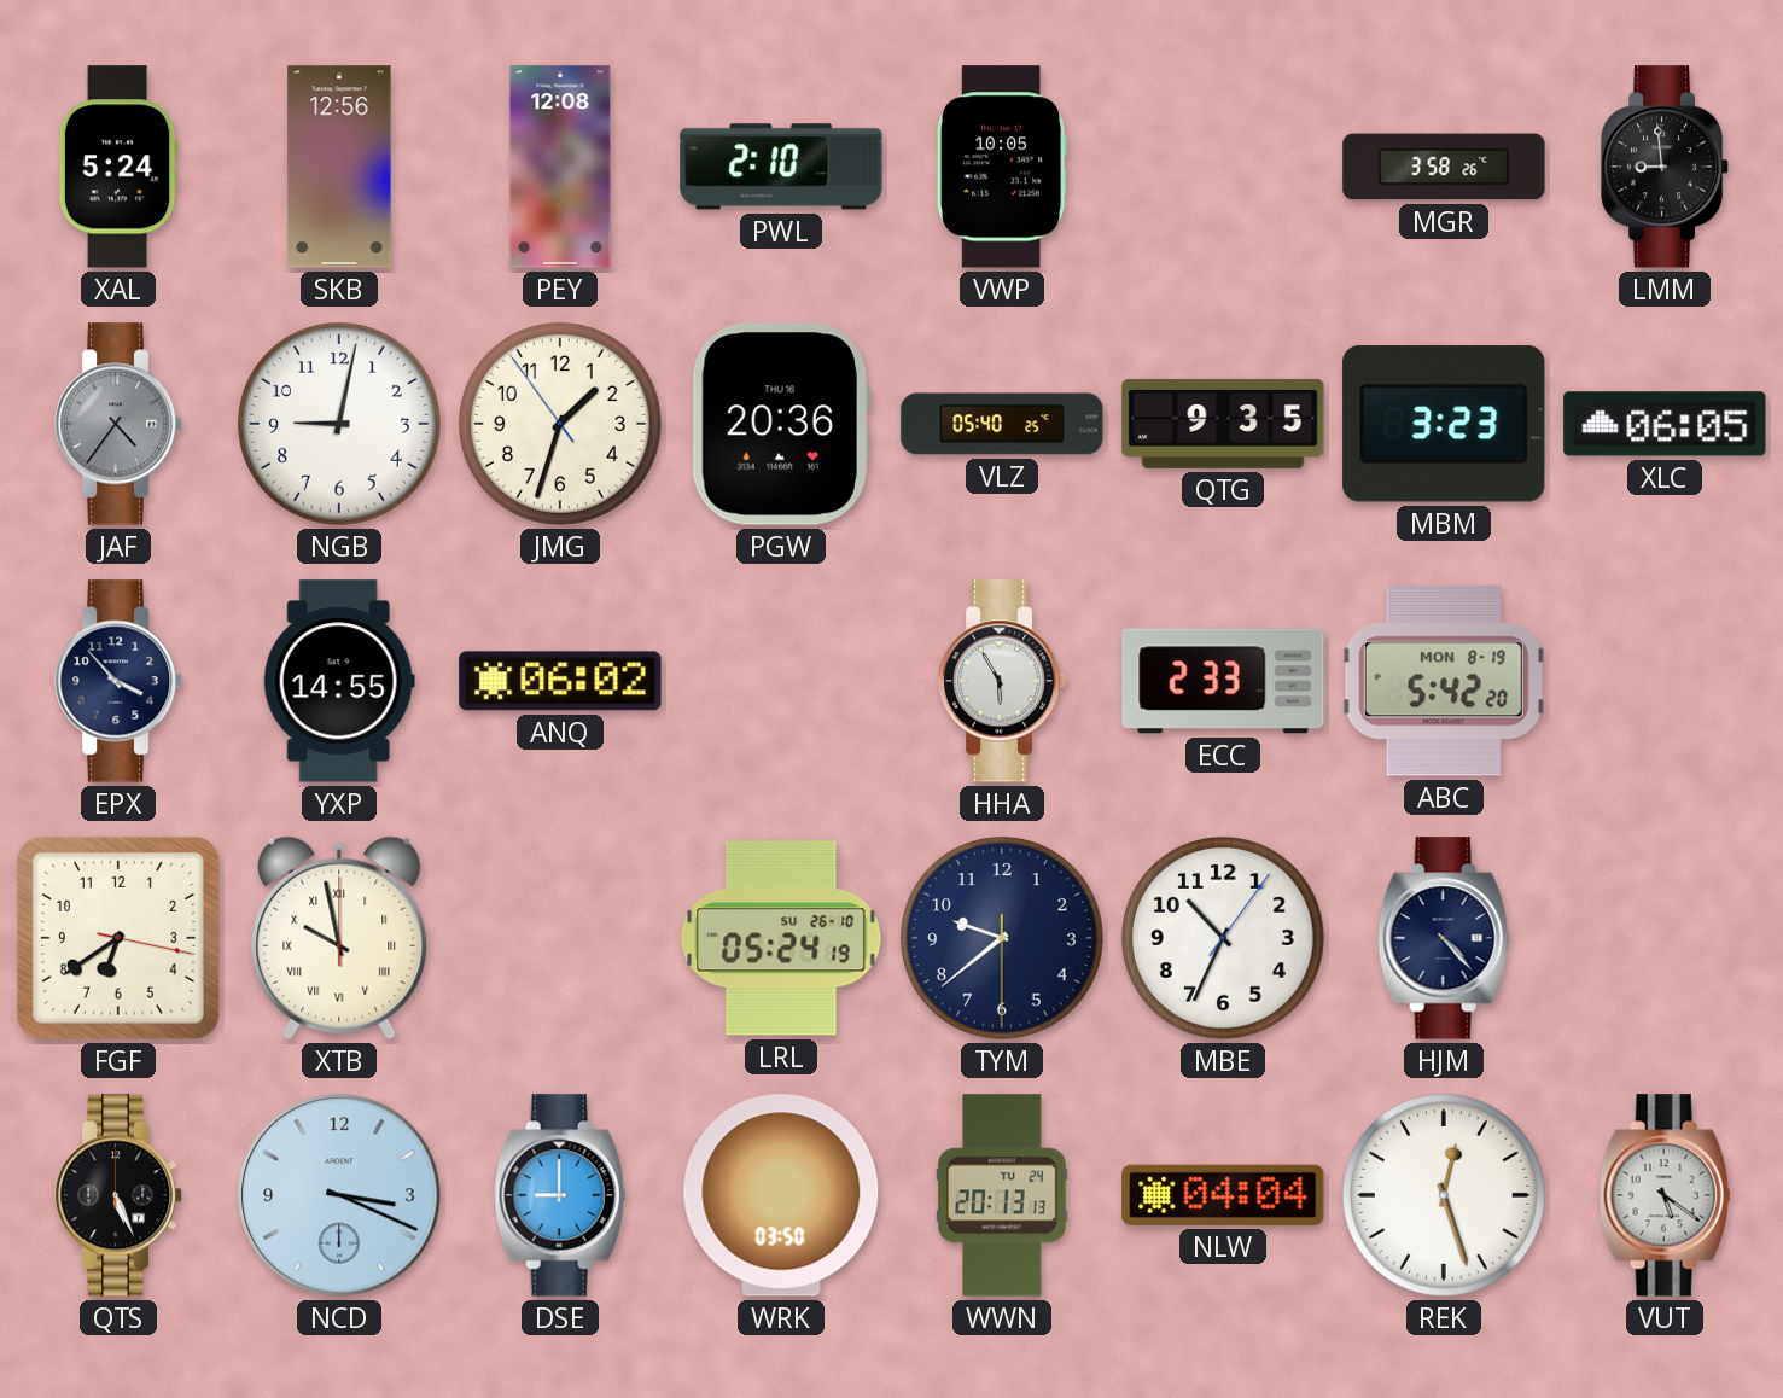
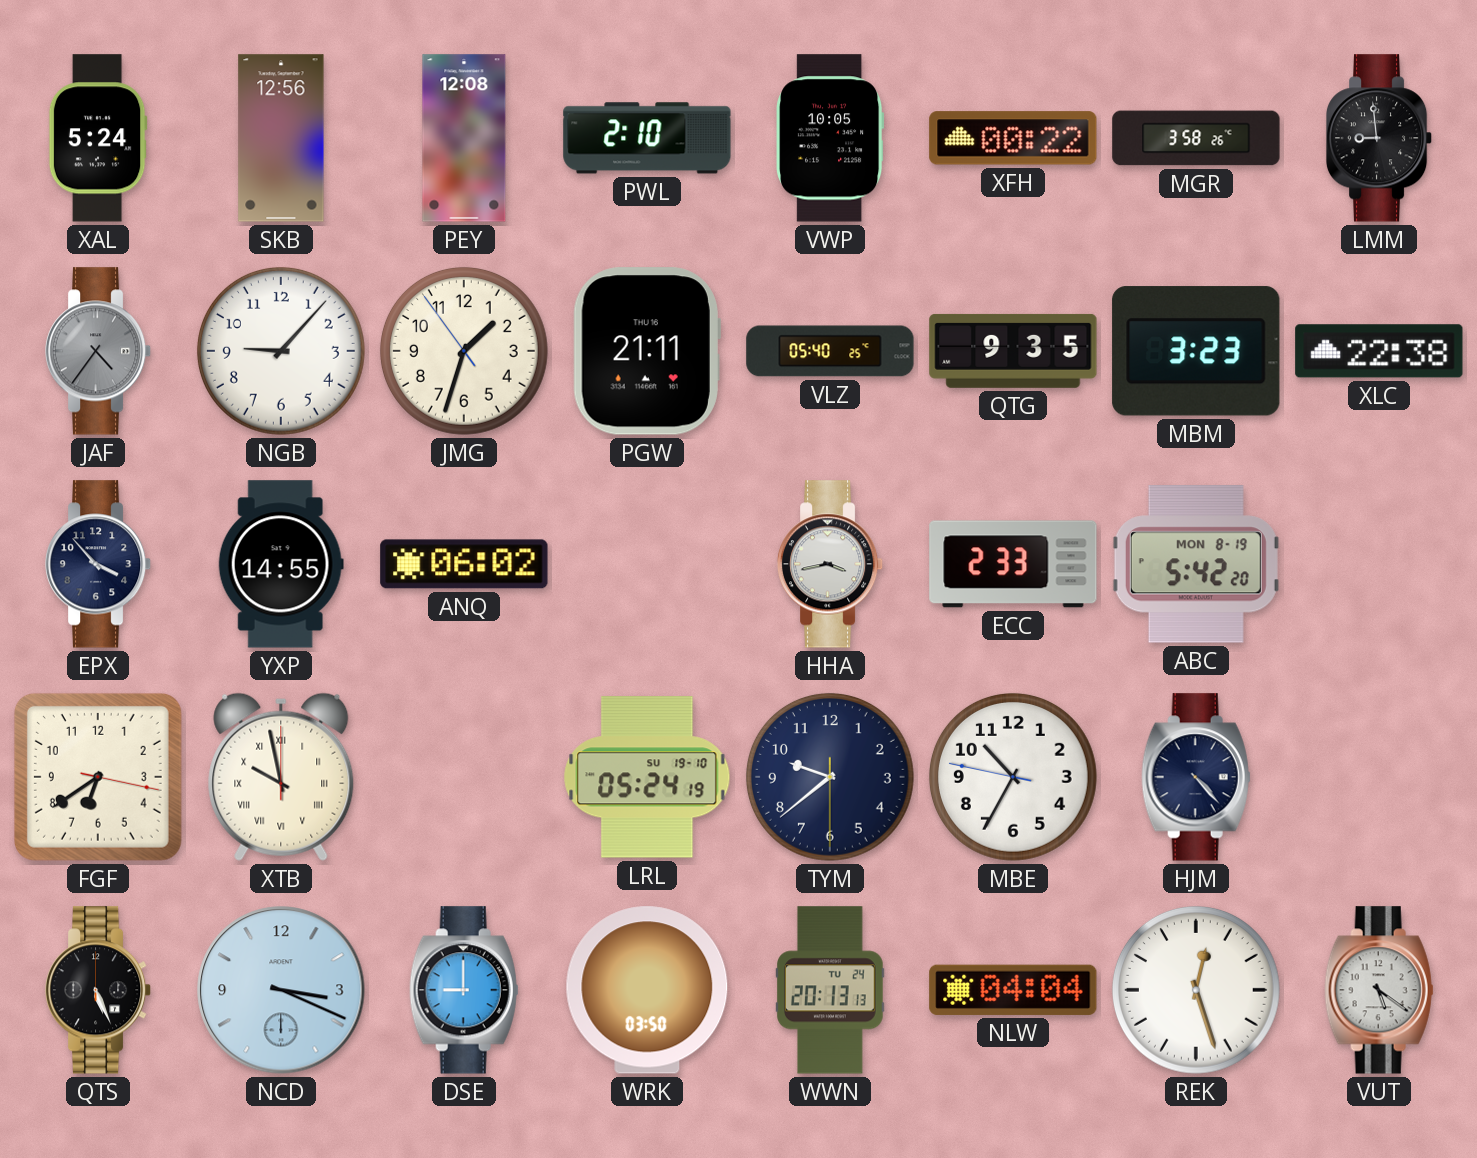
XFH: none -> 00:22
NGB: 9:02 -> 9:07
PGW: 20:36 -> 21:11
XLC: 06:05 -> 22:38
HHA: 5:55 -> 3:43
LRL date: SU 26-10 -> SU 19-10
MBE: 10:34:06 -> 10:34:47
